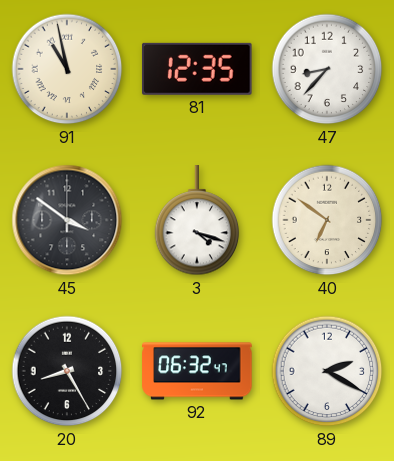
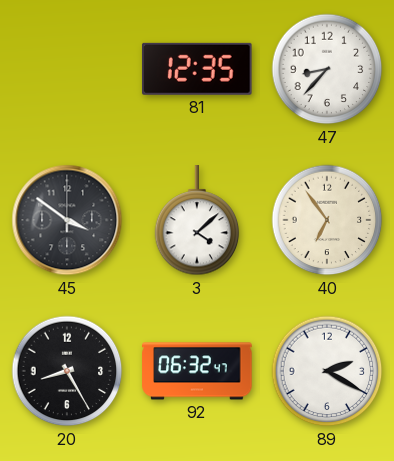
91: 10:58 -> none
3: 4:18 -> 4:08
40: 6:51 -> 6:54
